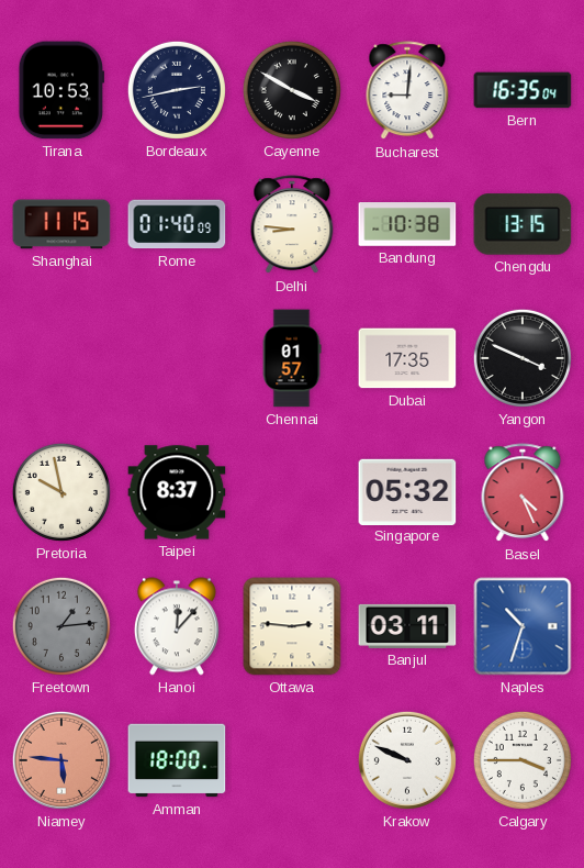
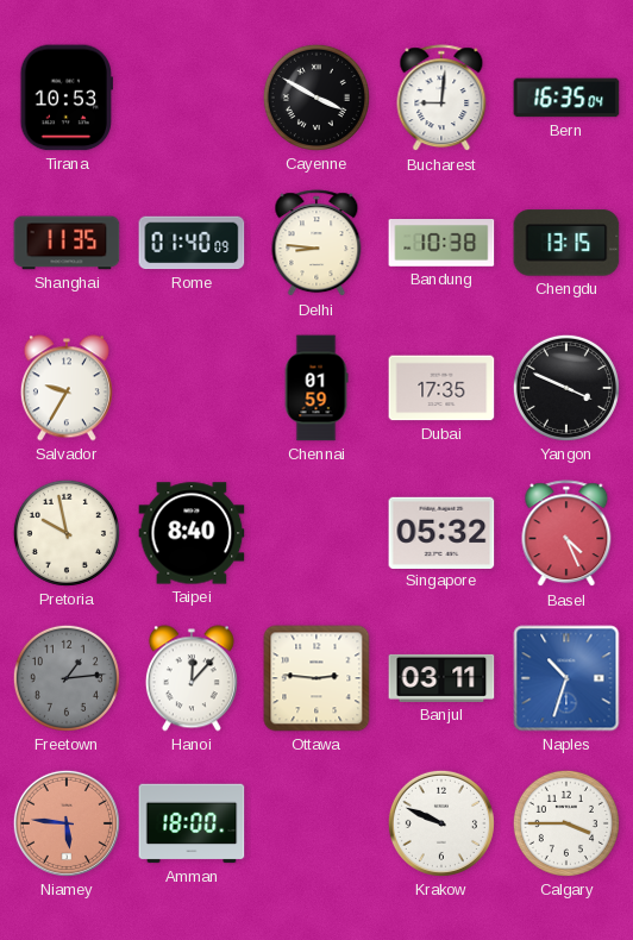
Bordeaux: 2:43 -> none
Shanghai: 11:15 -> 11:35
Salvador: none -> 9:35
Chennai: 01:57 -> 01:59
Taipei: 8:37 -> 8:40
